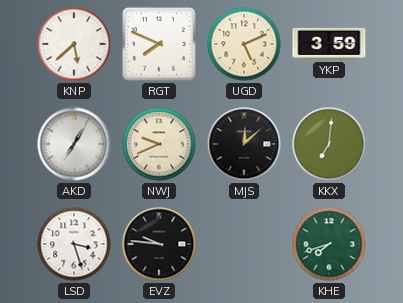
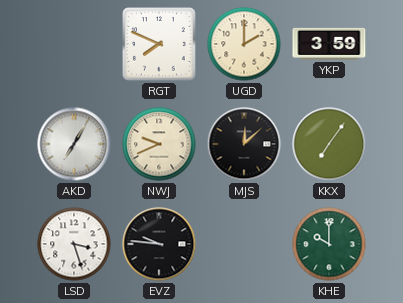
KNP: 5:38 -> none
UGD: 5:11 -> 2:00
KKX: 7:01 -> 7:06
KHE: 7:42 -> 10:00
